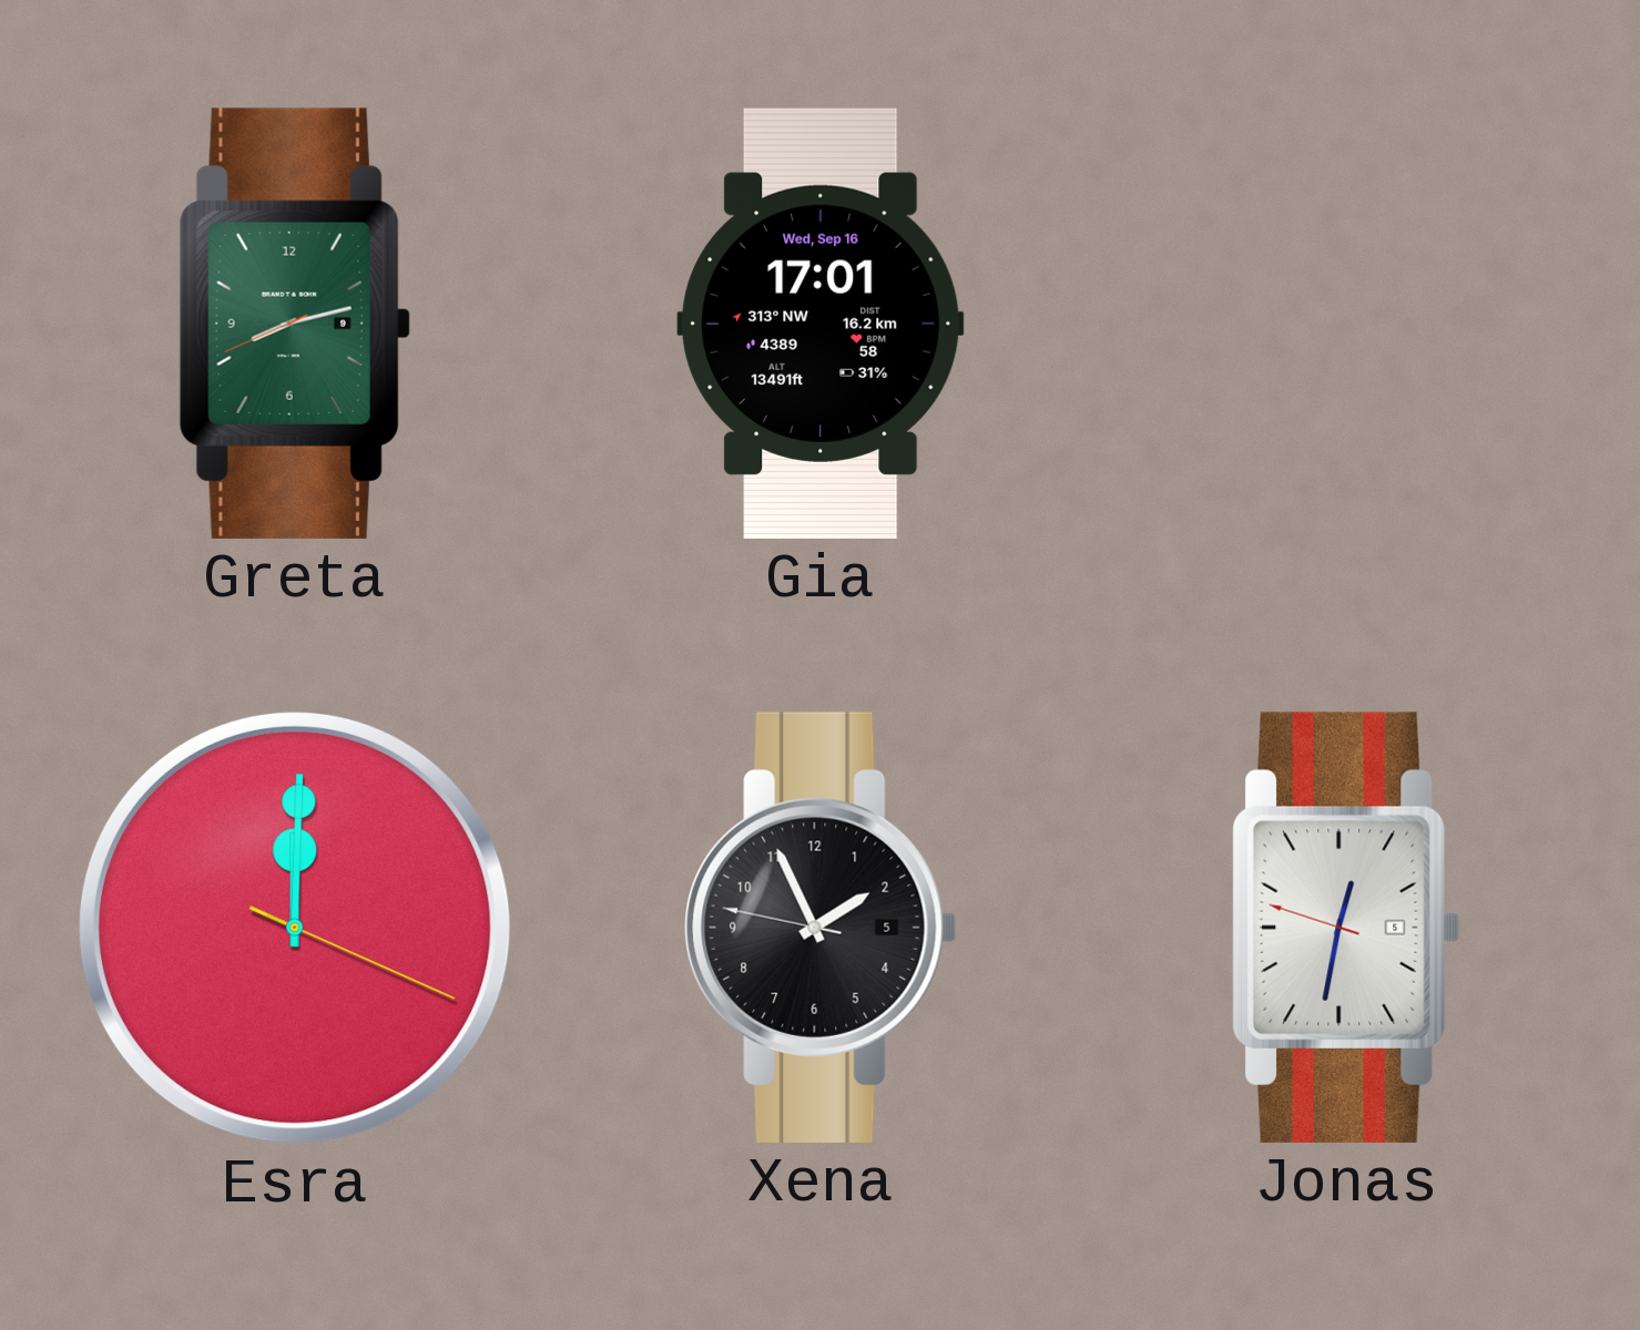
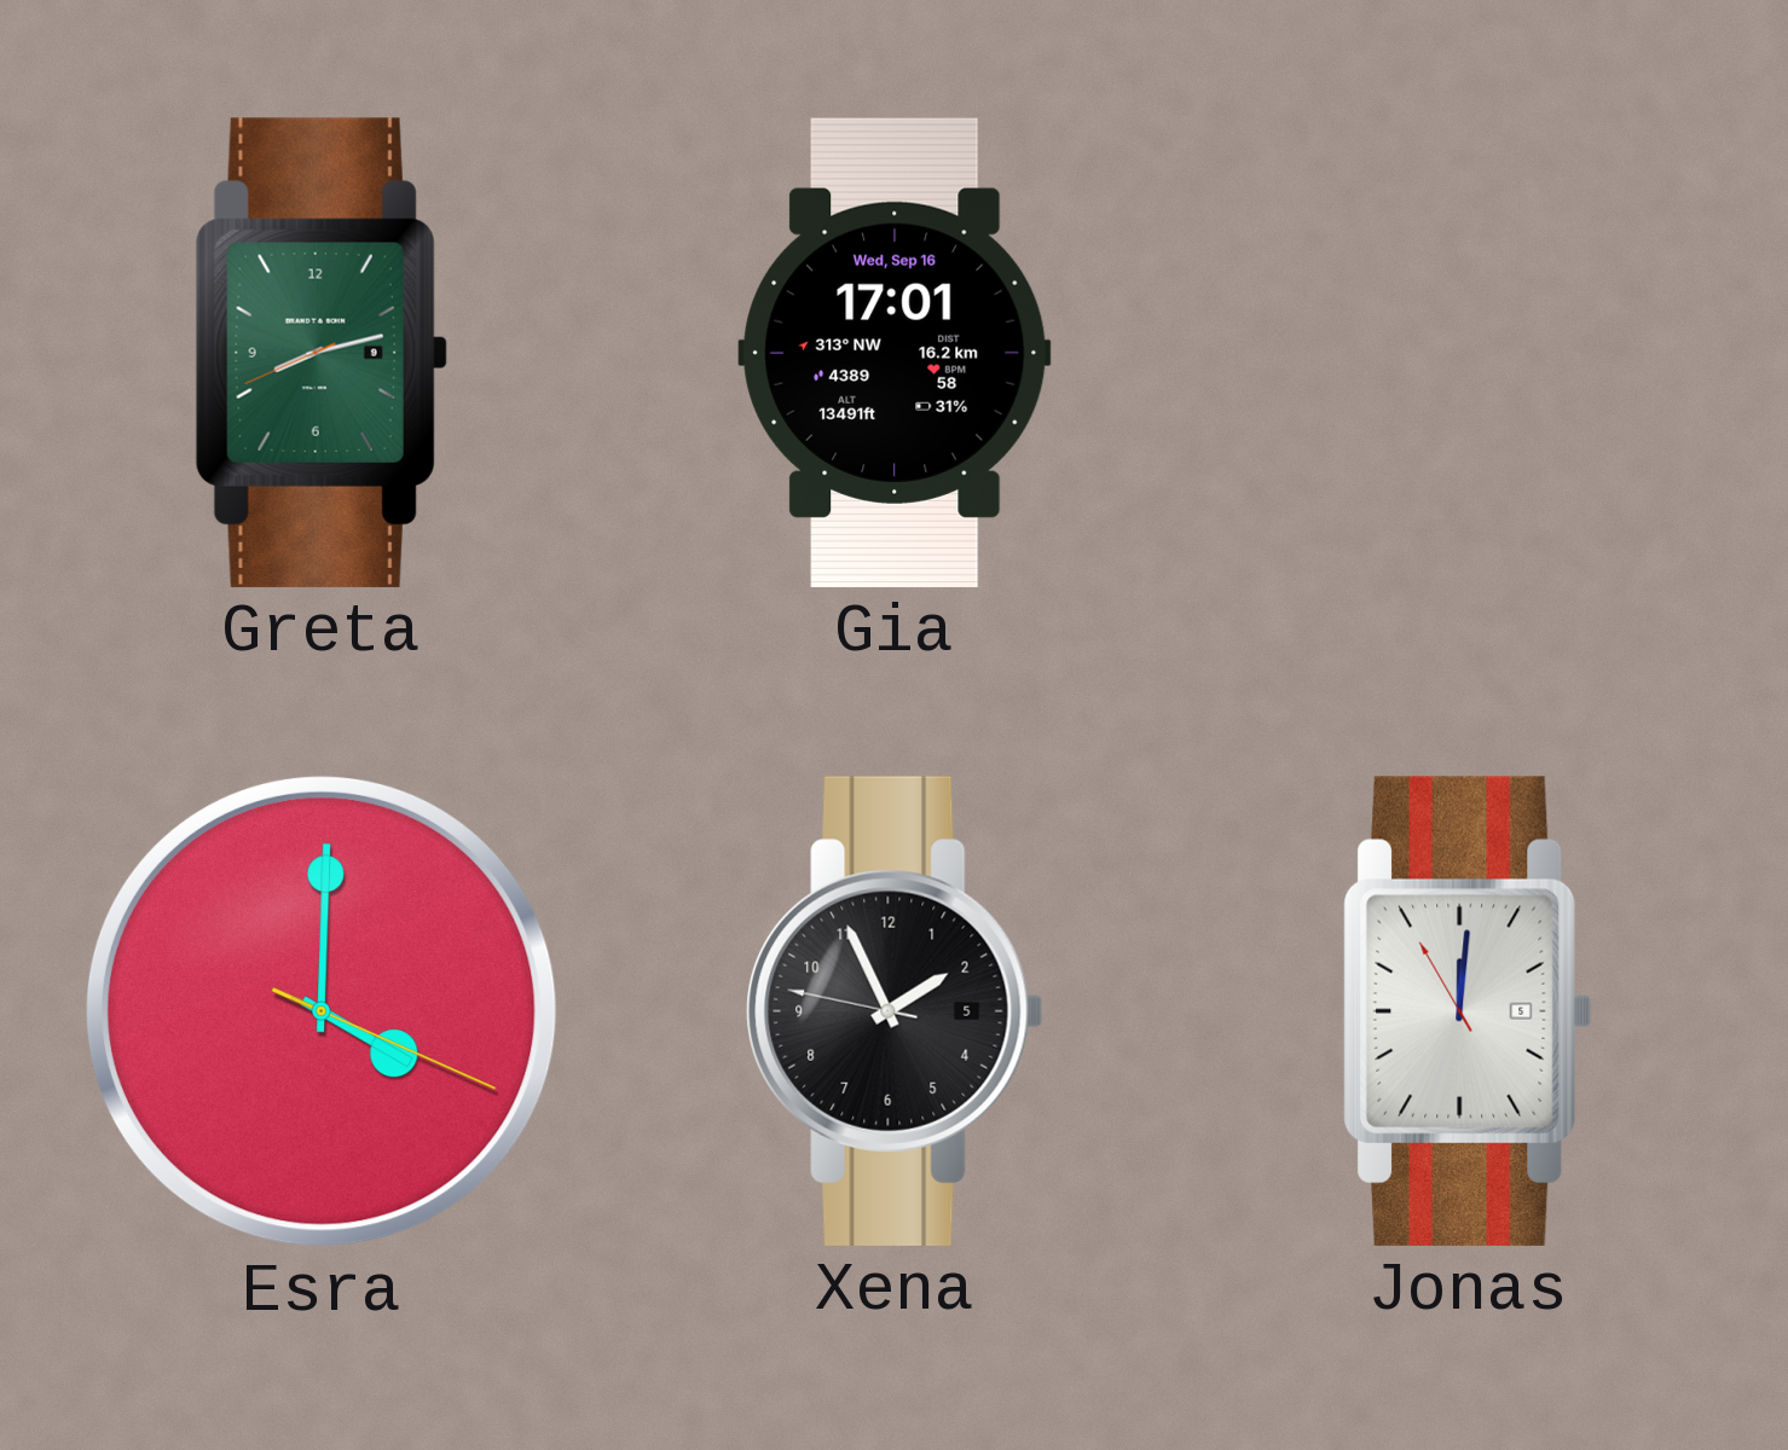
Esra: 12:00 -> 4:00
Jonas: 12:31 -> 12:00
